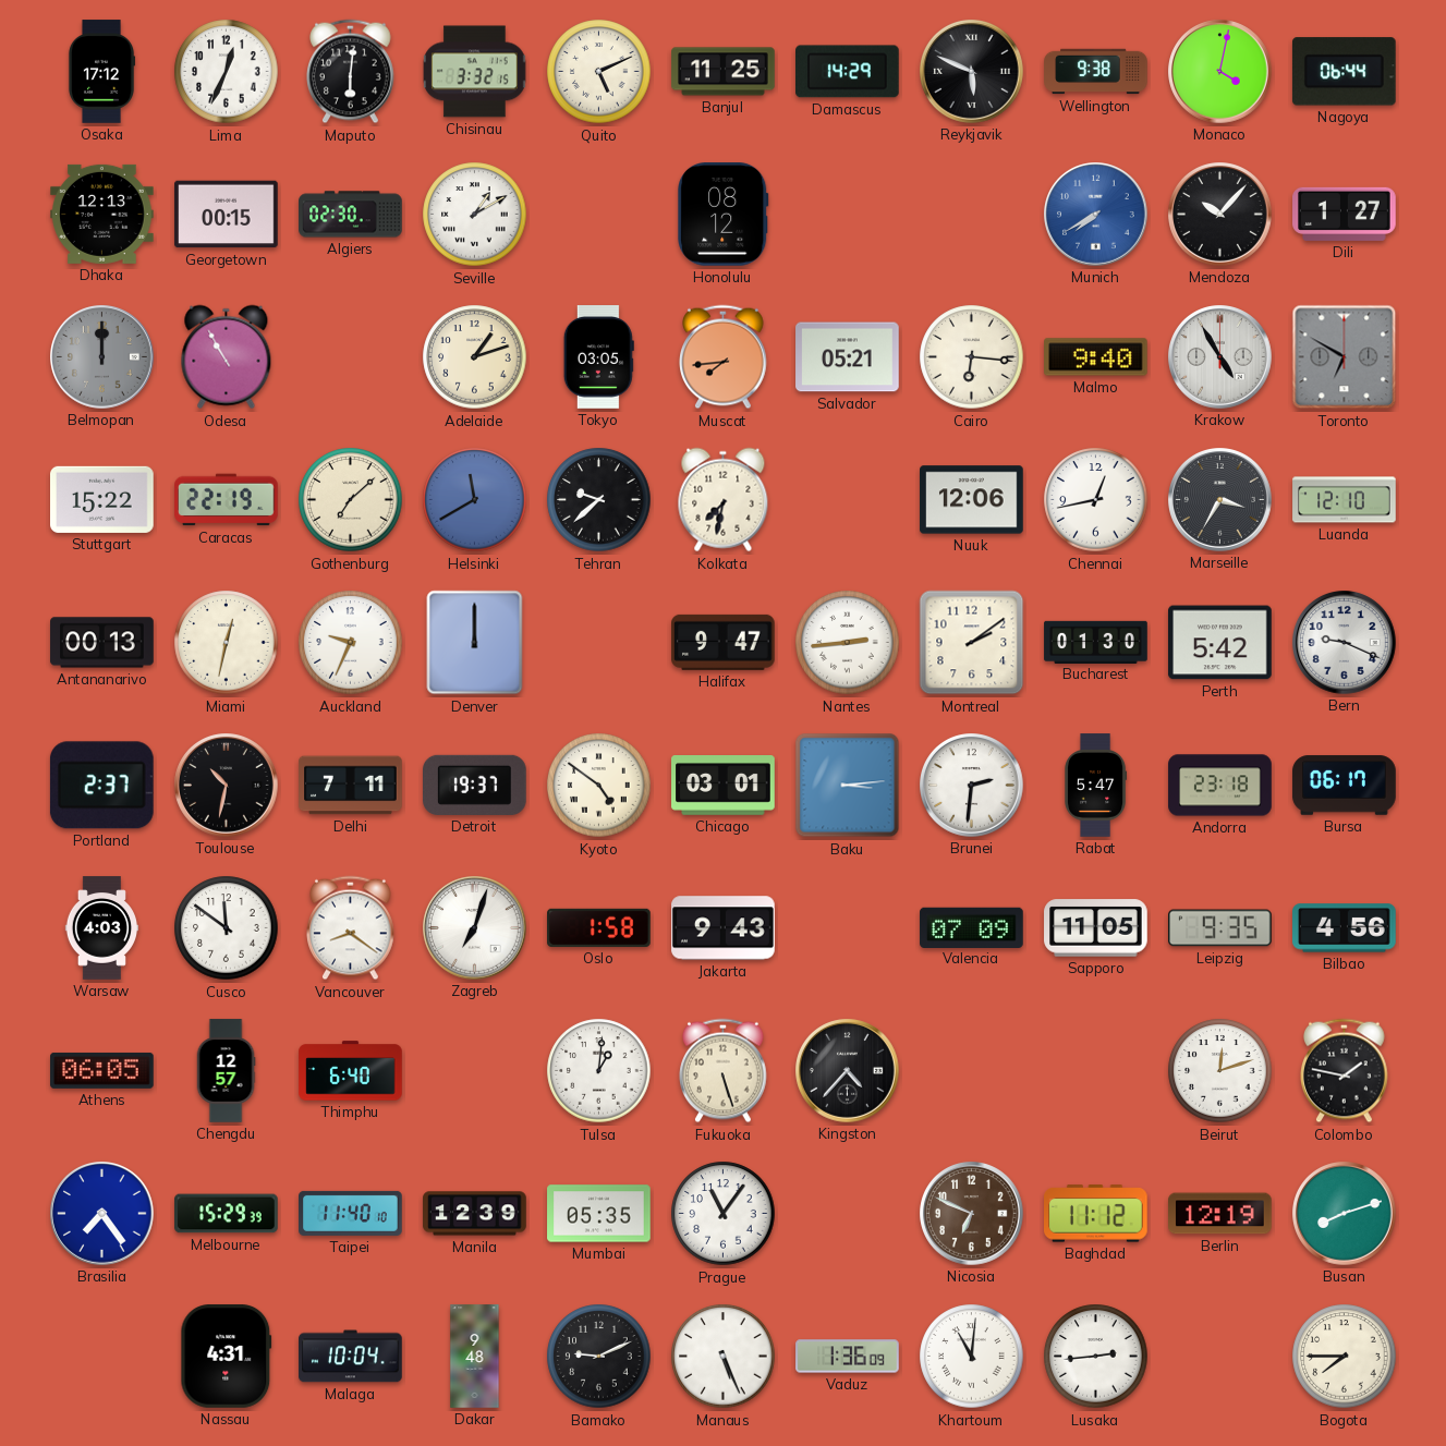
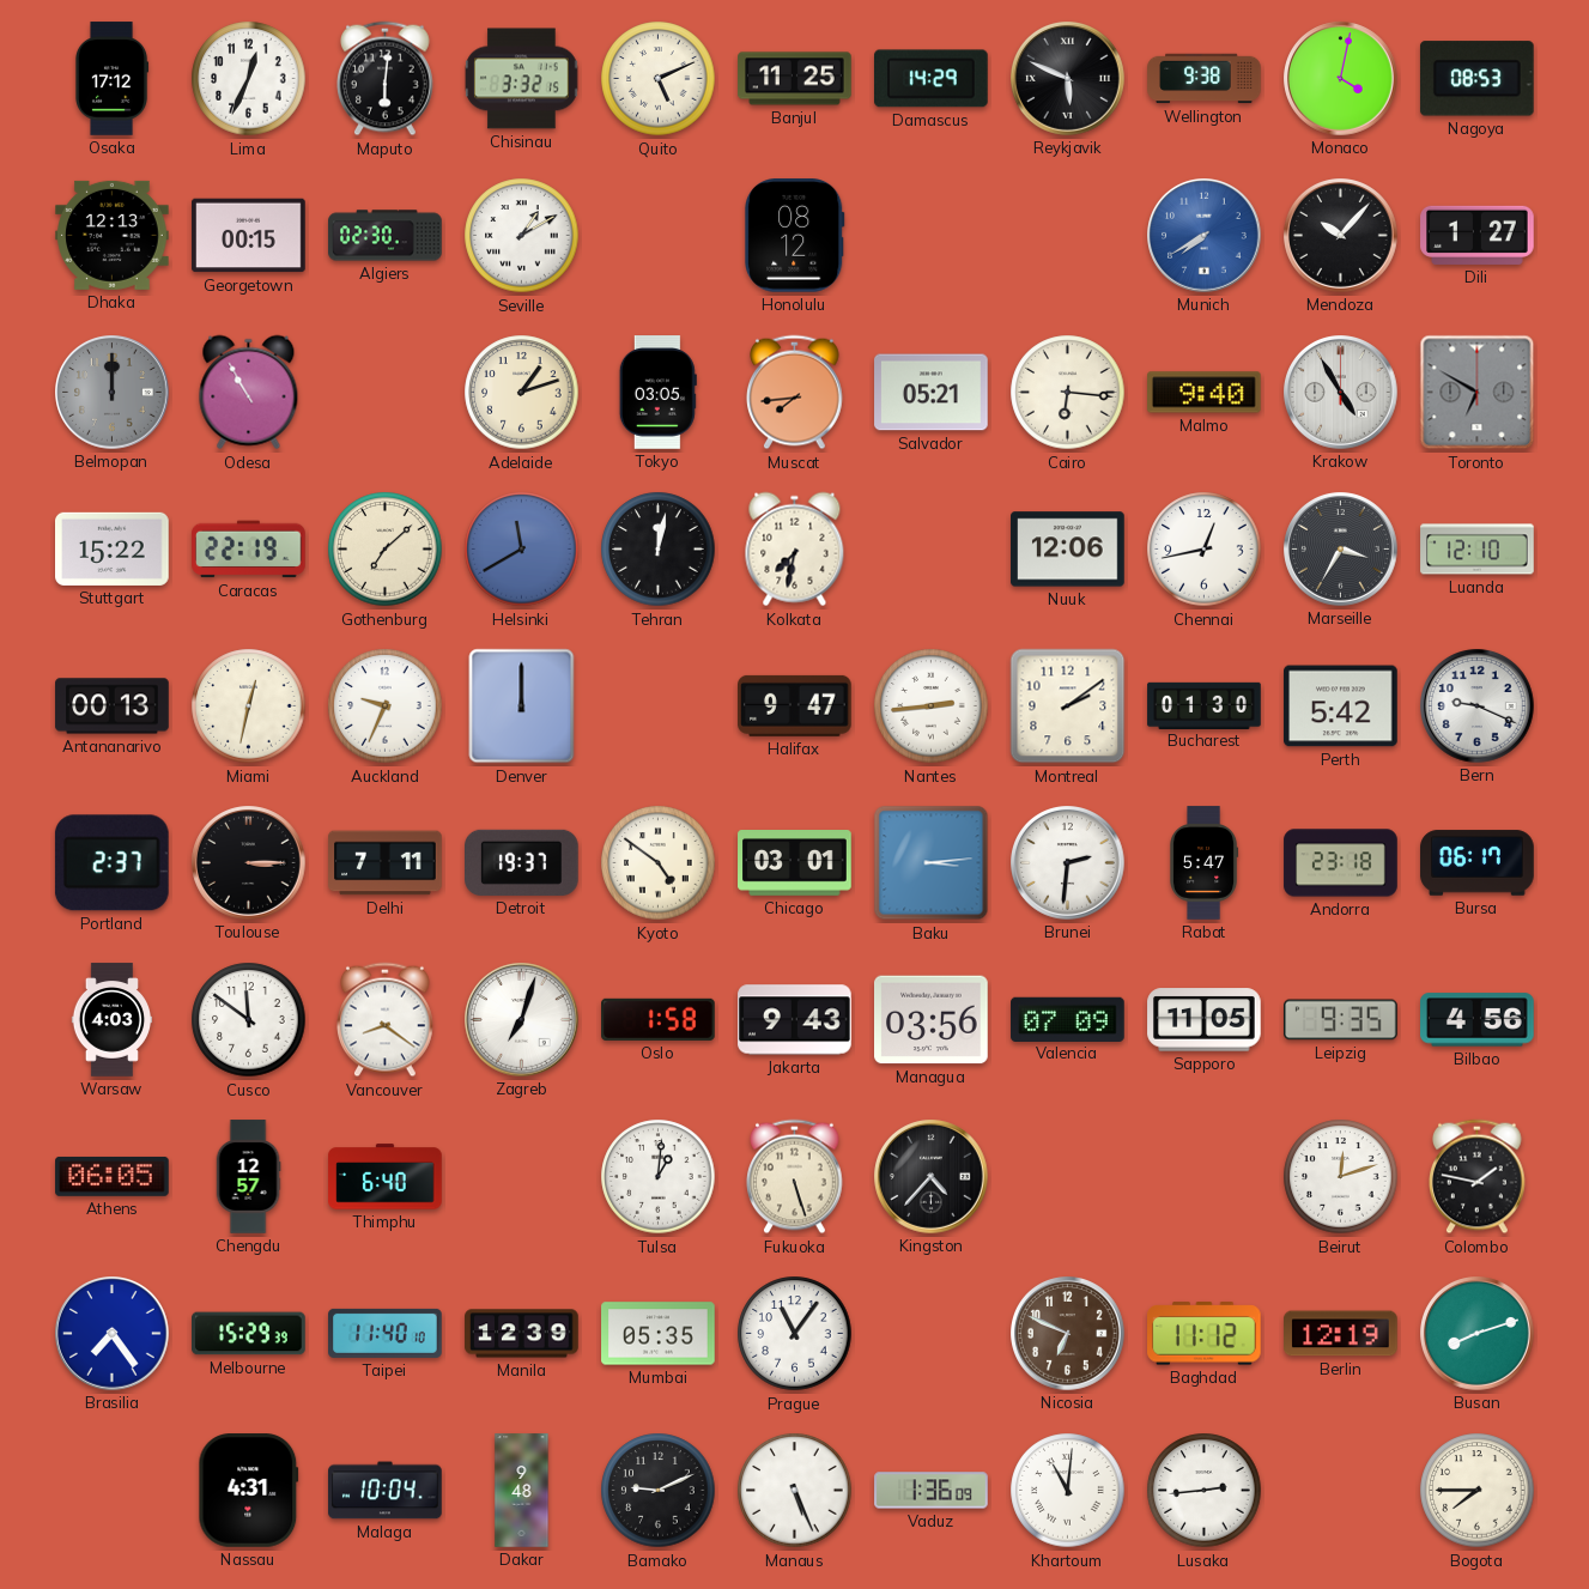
Nagoya: 06:44 -> 08:53
Tehran: 9:38 -> 12:02
Toulouse: 10:32 -> 3:15
Managua: none -> 03:56
